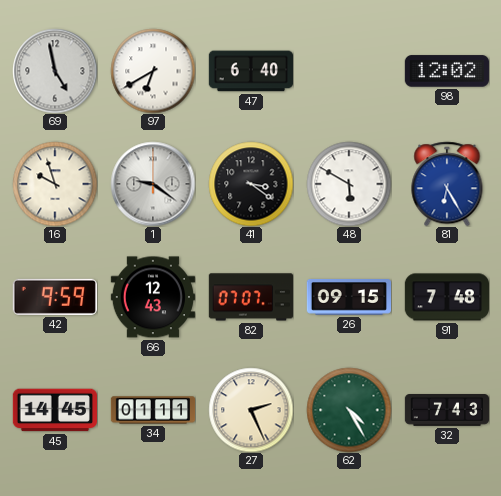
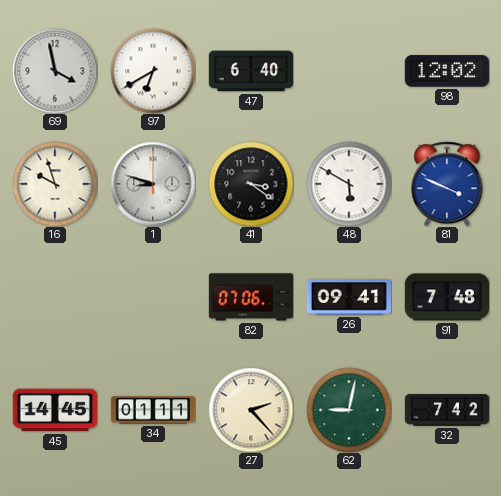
69: 4:58 -> 3:58
1: 9:21 -> 8:48
81: 6:25 -> 3:49
42: 9:59 -> none
66: 12:43 -> none
82: 07:07 -> 07:06
26: 09:15 -> 09:41
27: 2:26 -> 2:23
62: 4:25 -> 9:02
32: 7:43 -> 7:42
